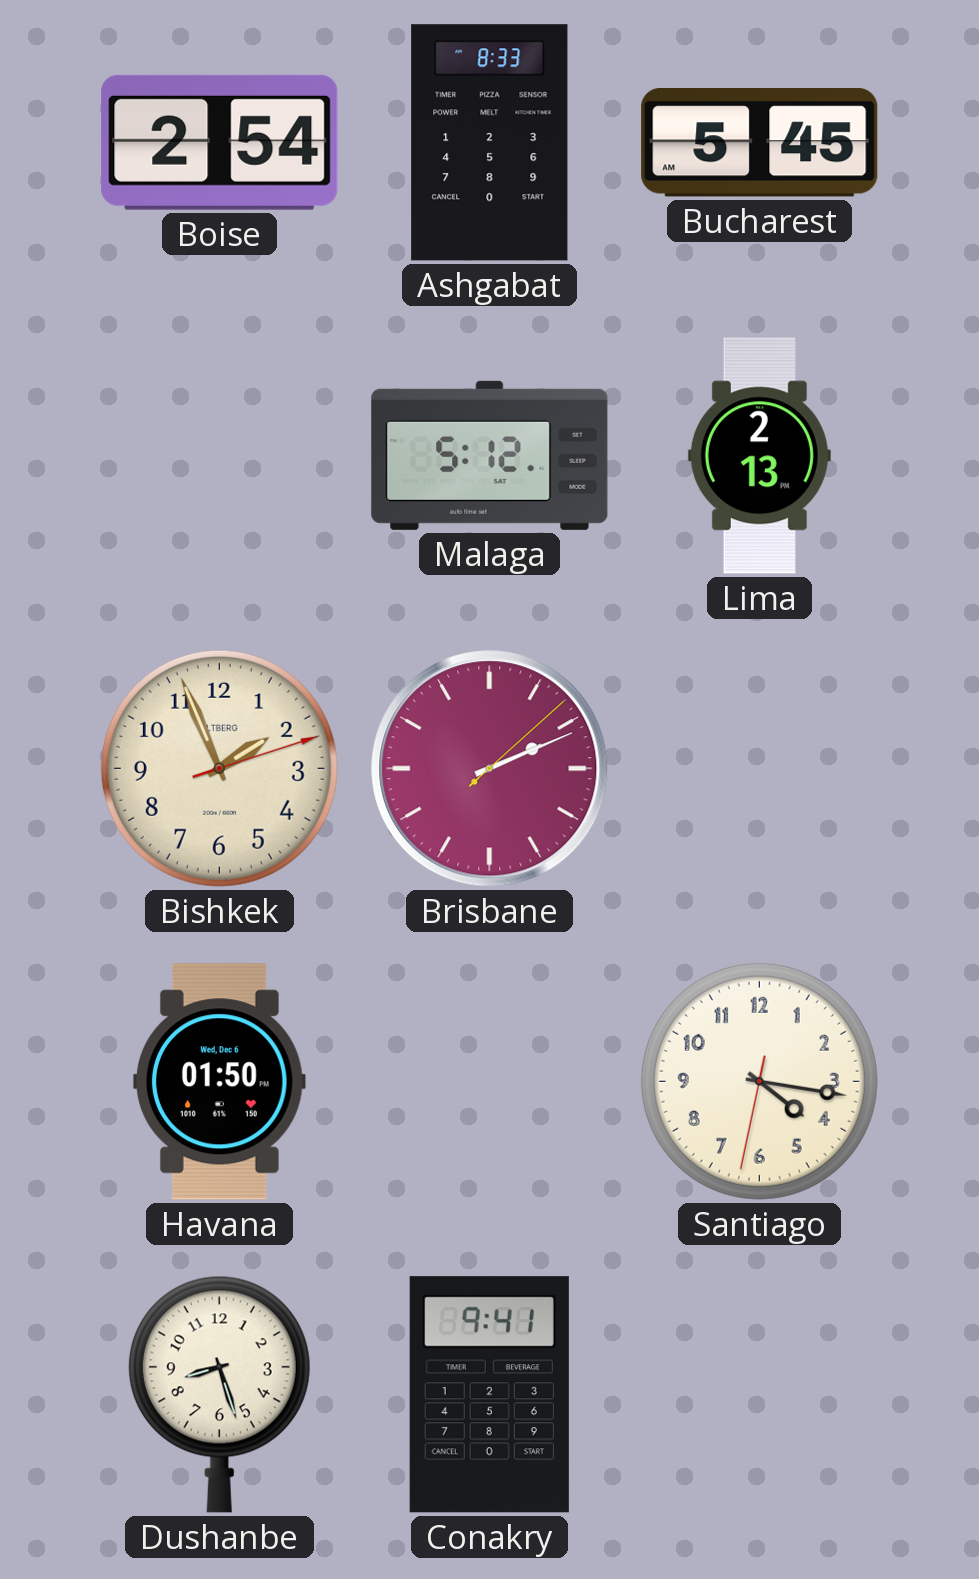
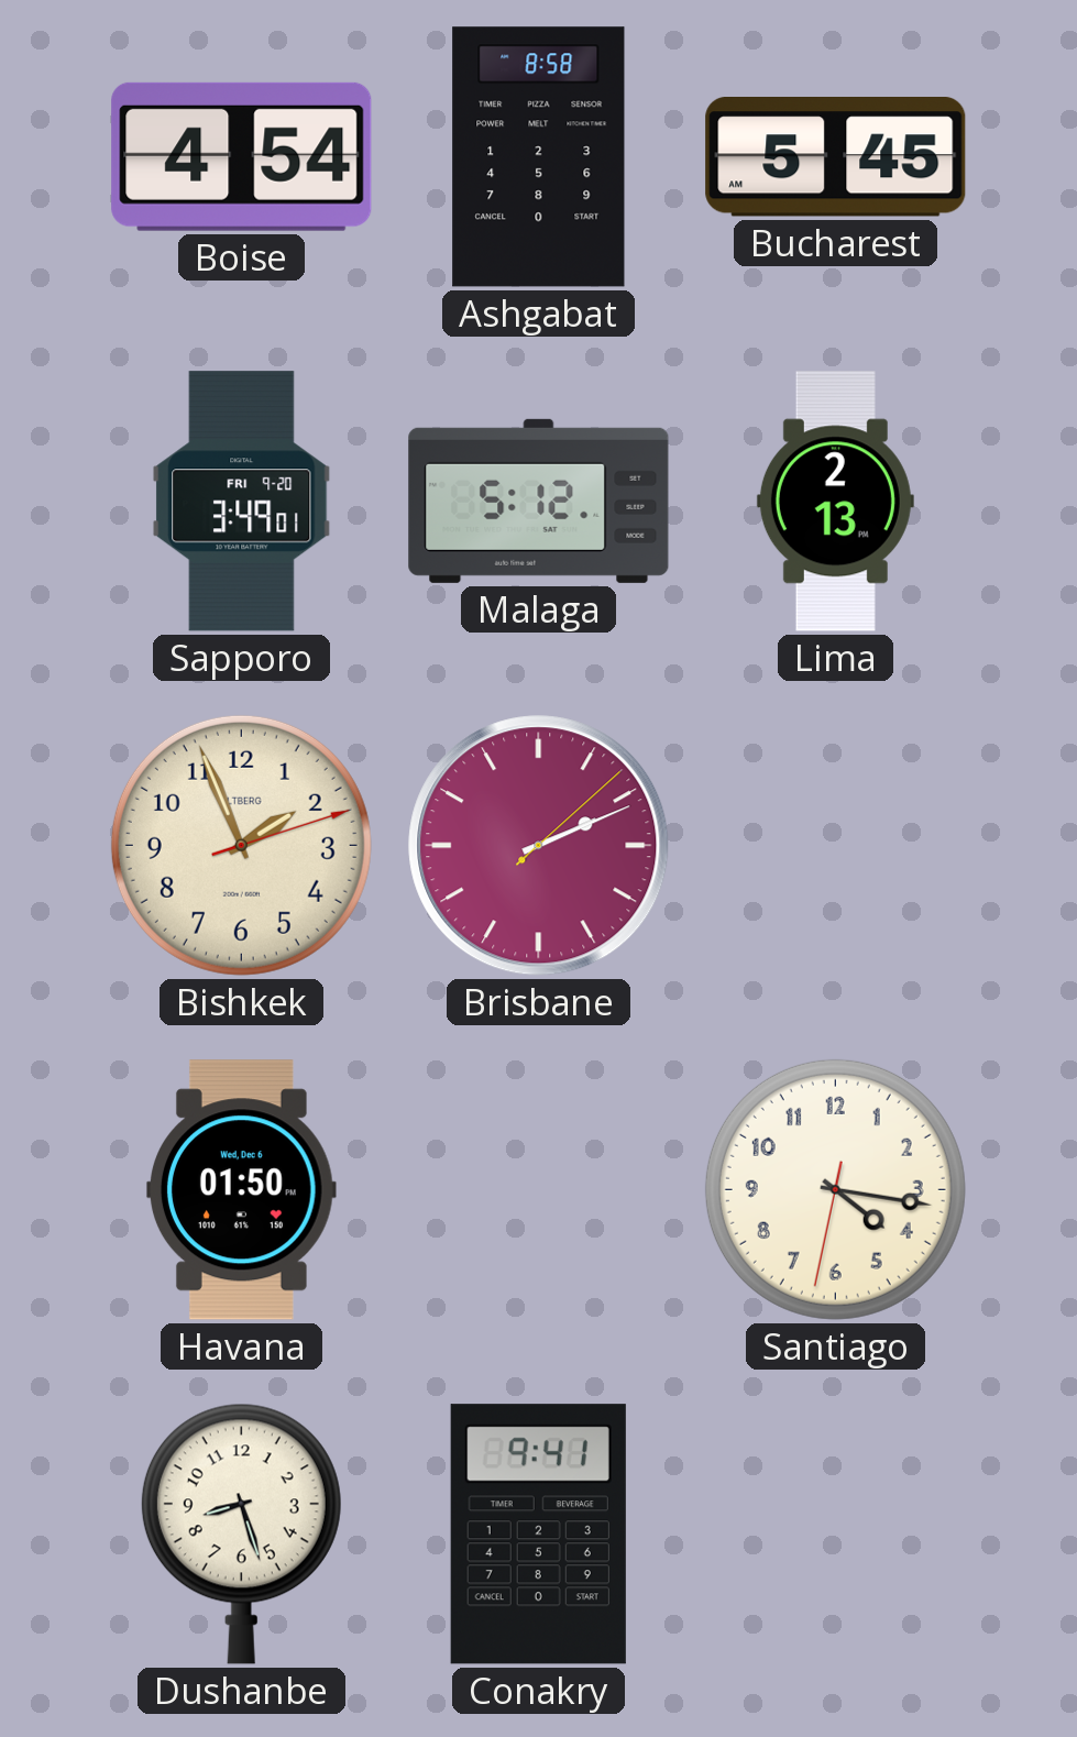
Boise: 2:54 -> 4:54
Ashgabat: 8:33 -> 8:58
Sapporo: none -> 3:49
